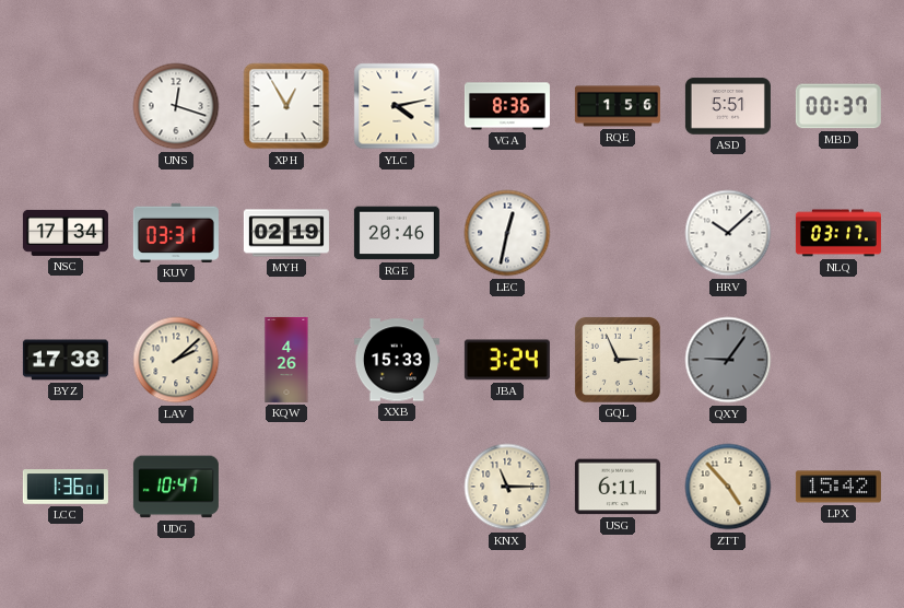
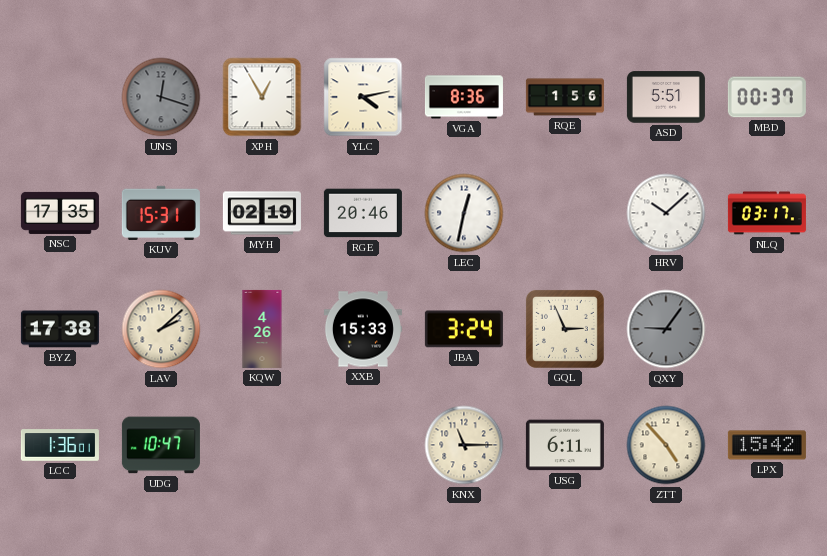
UNS dial: white -> grey
NSC: 17:34 -> 17:35
KUV: 03:31 -> 15:31
